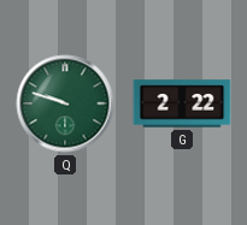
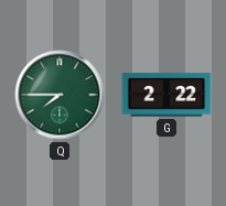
Q: 9:48 -> 7:45
